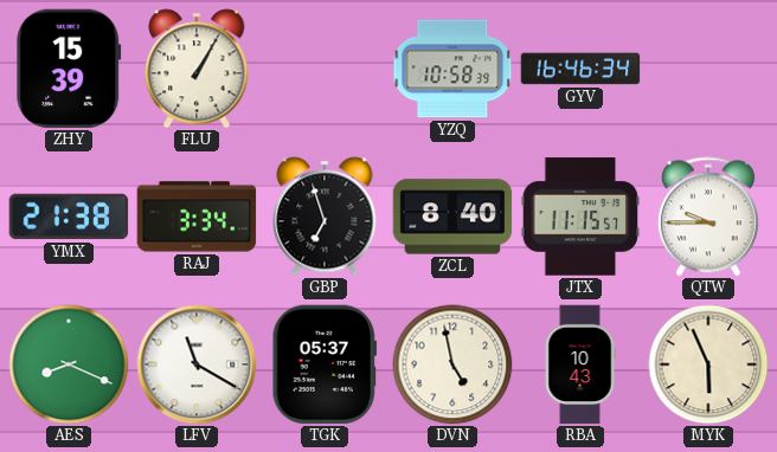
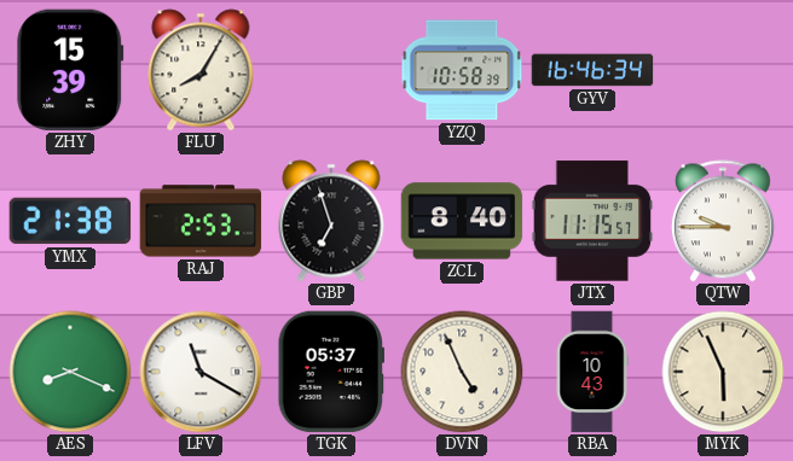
FLU: 1:05 -> 8:05
RAJ: 3:34 -> 2:53
DVN: 4:58 -> 4:56
